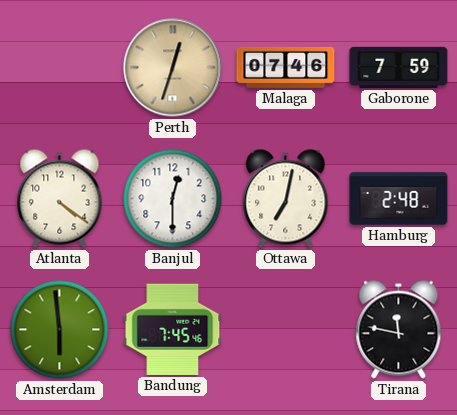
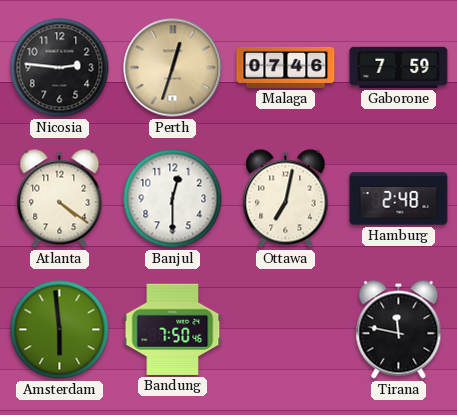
Nicosia: none -> 2:46
Bandung: 7:45 -> 7:50
